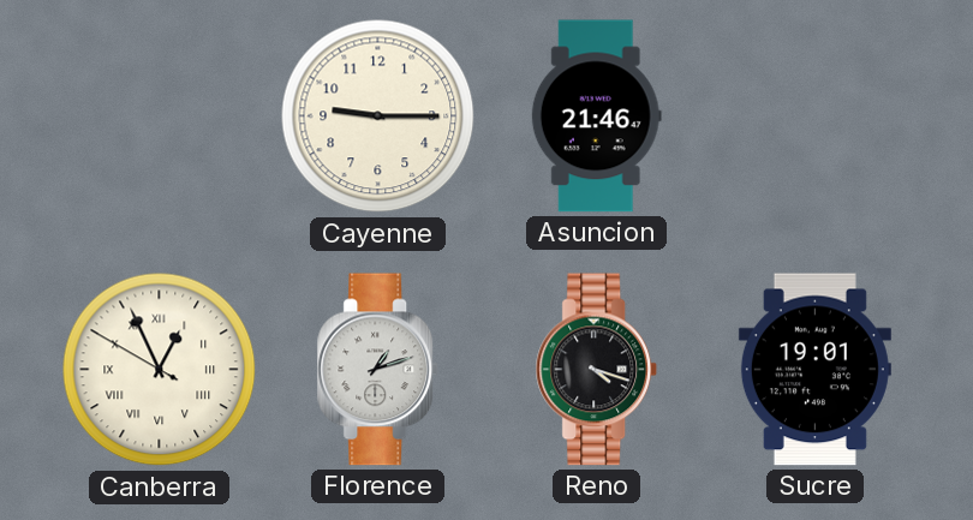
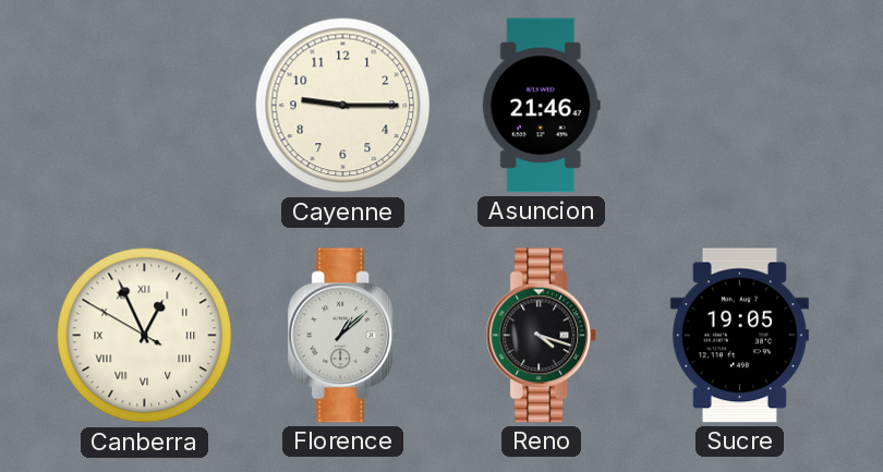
Florence: 1:12 -> 1:08
Sucre: 19:01 -> 19:05
